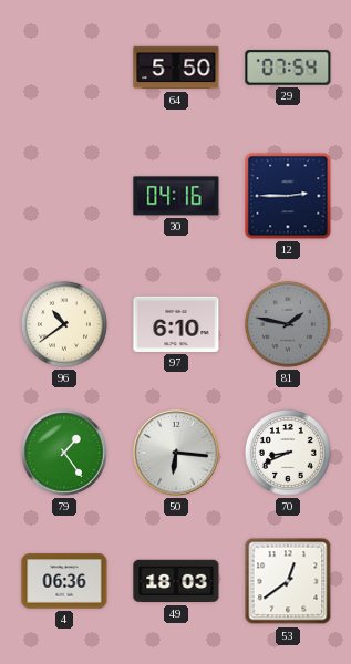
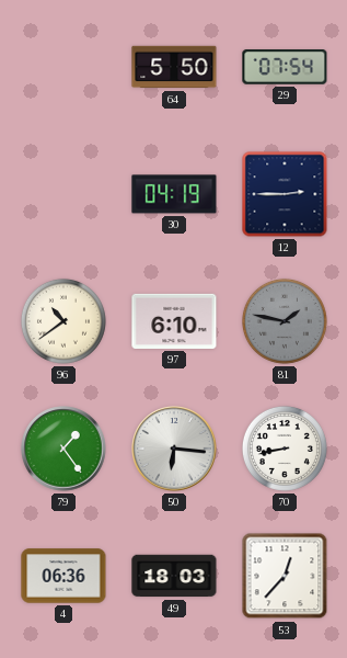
30: 04:16 -> 04:19
70: 8:41 -> 8:43
53: 12:39 -> 12:37
